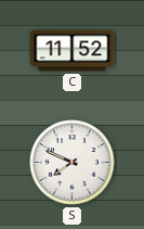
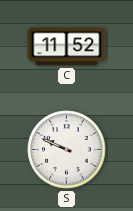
S: 7:49 -> 9:49
